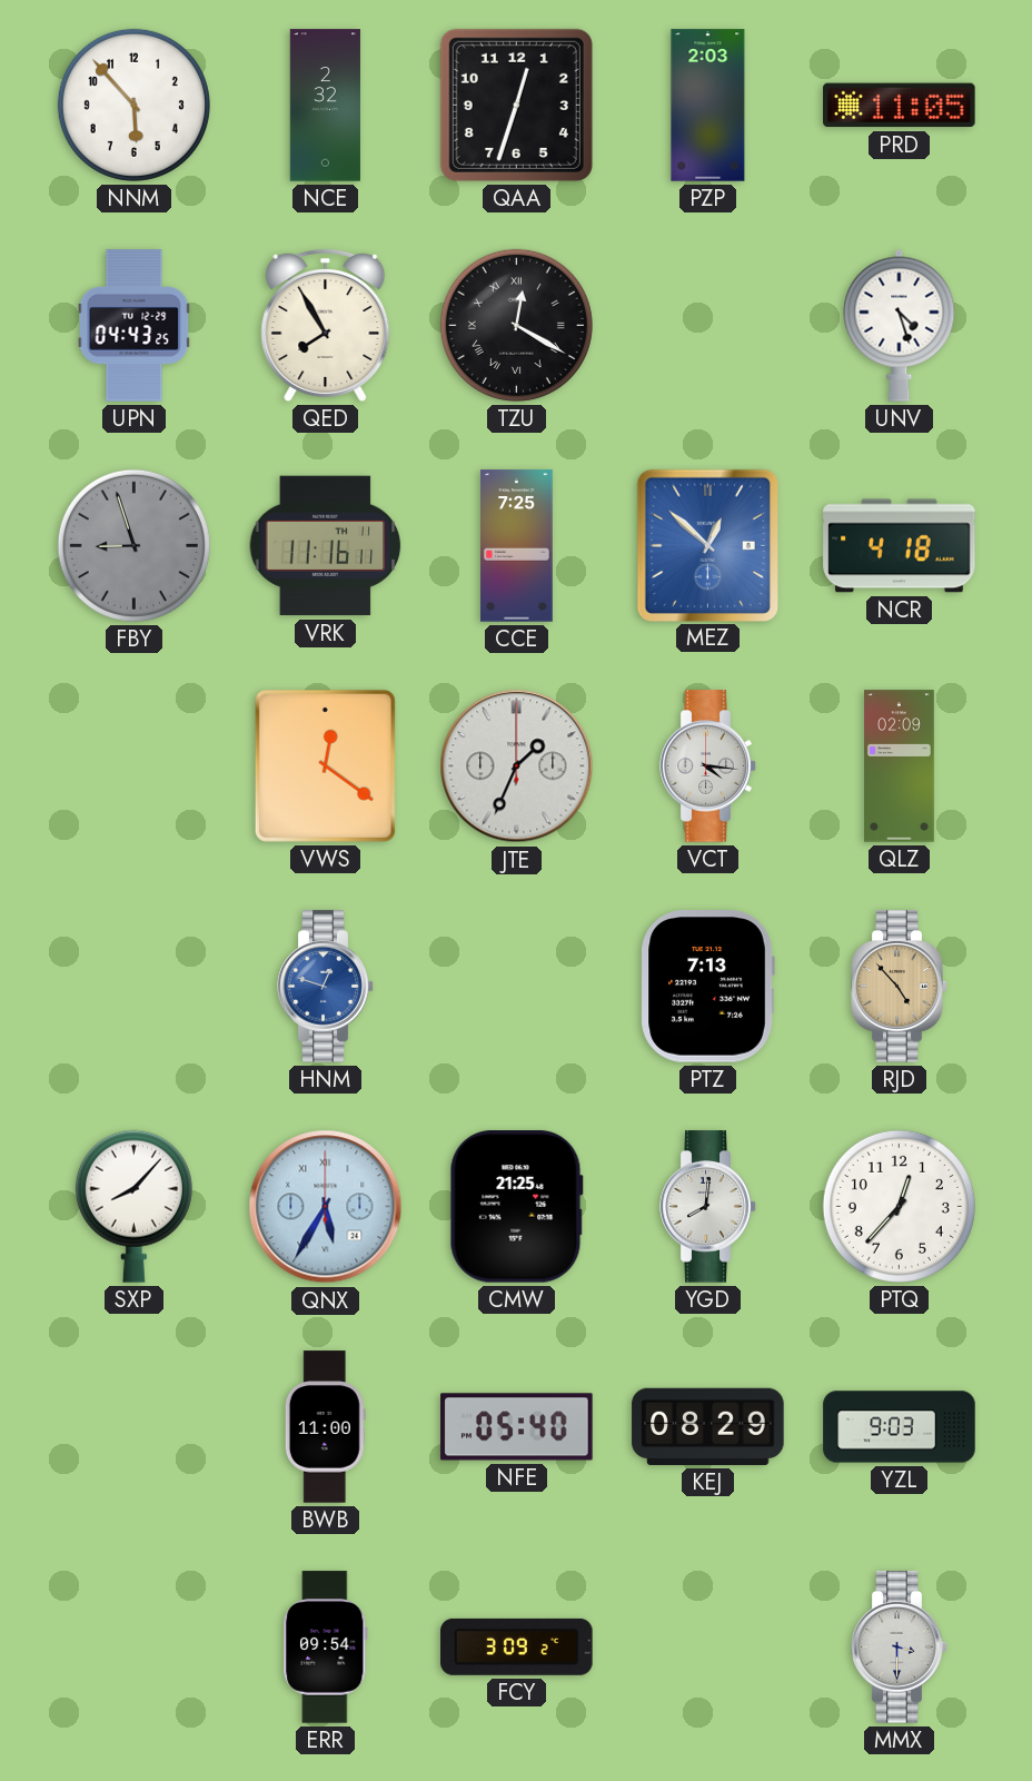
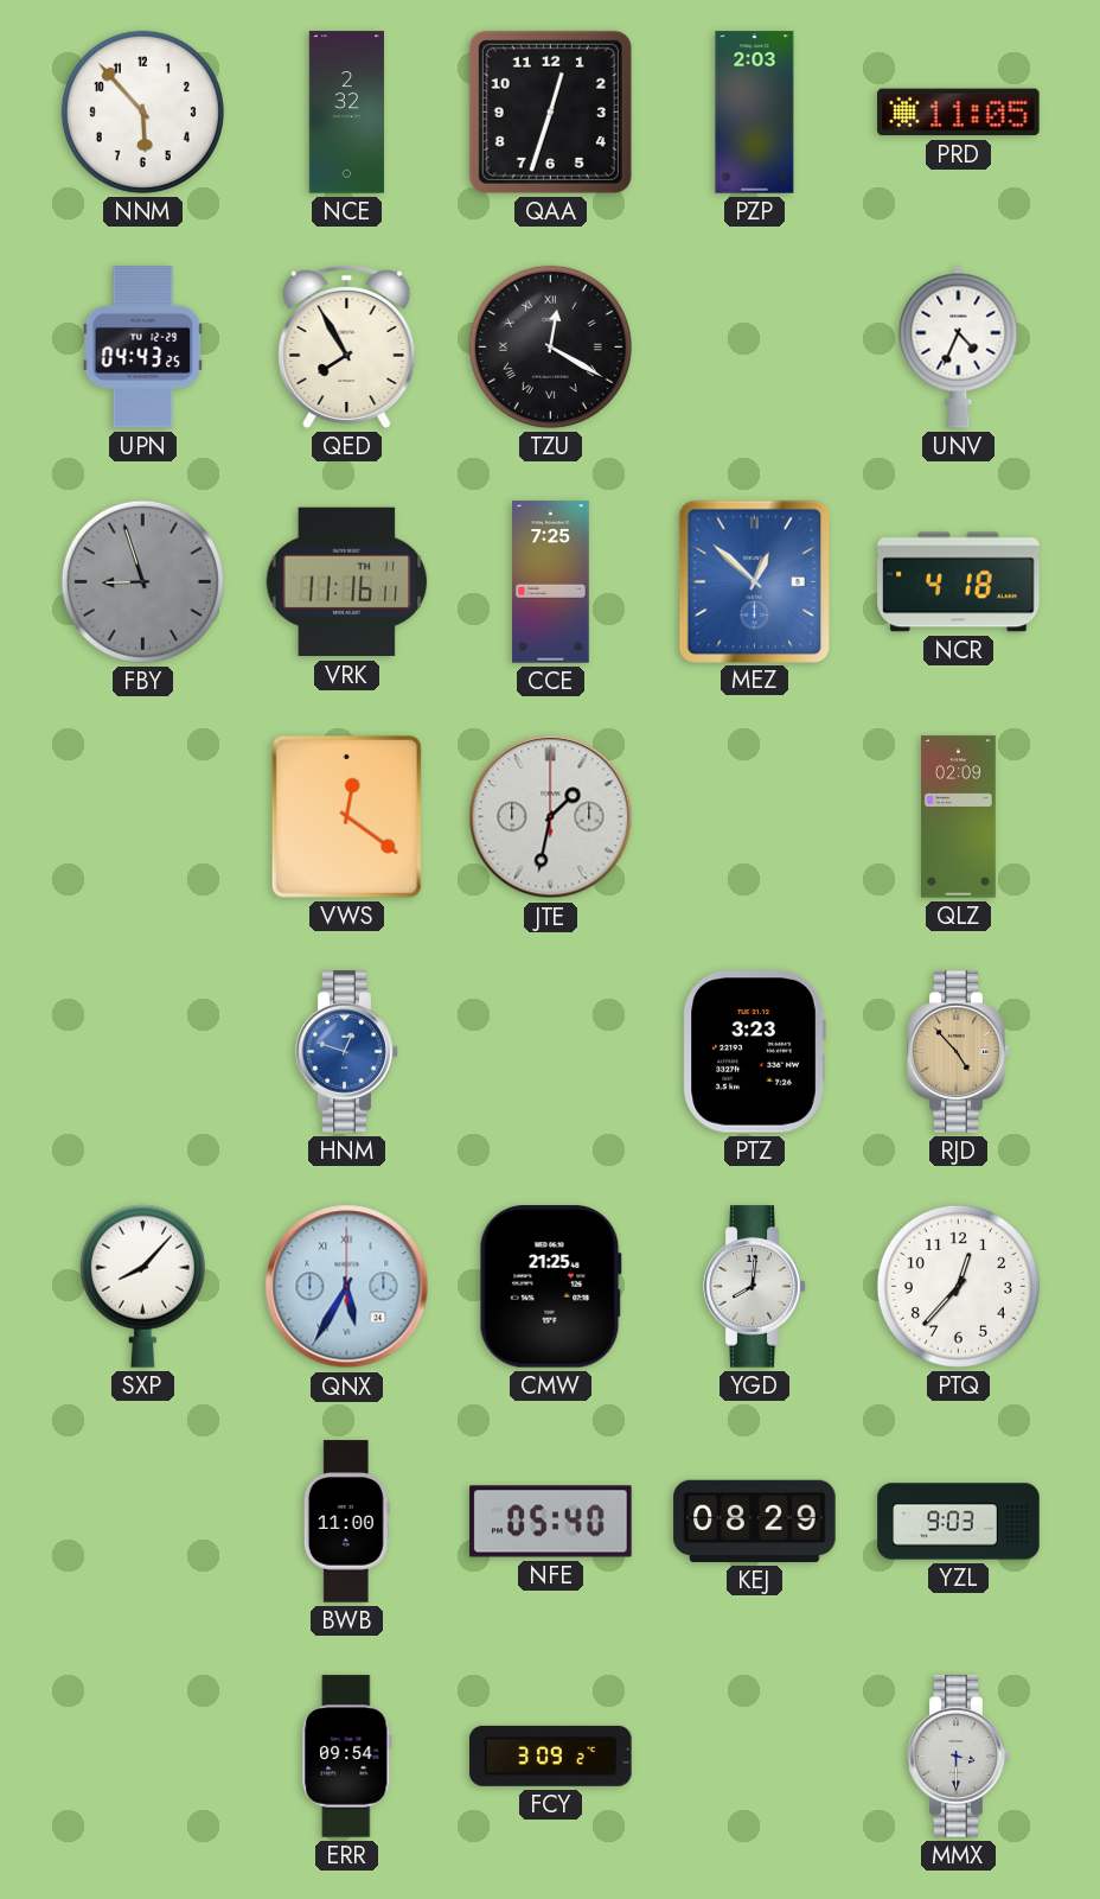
UNV: 4:27 -> 4:34
JTE: 1:34 -> 1:32
VCT: 4:16 -> none
PTZ: 7:13 -> 3:23
